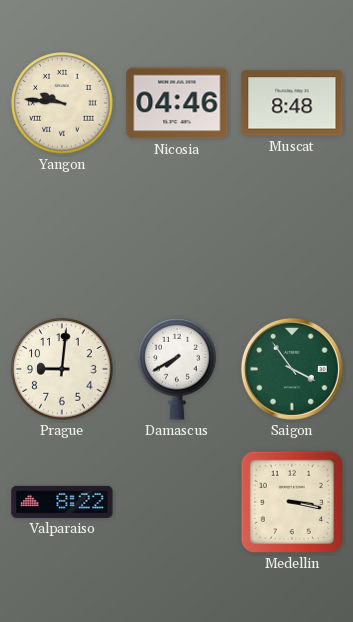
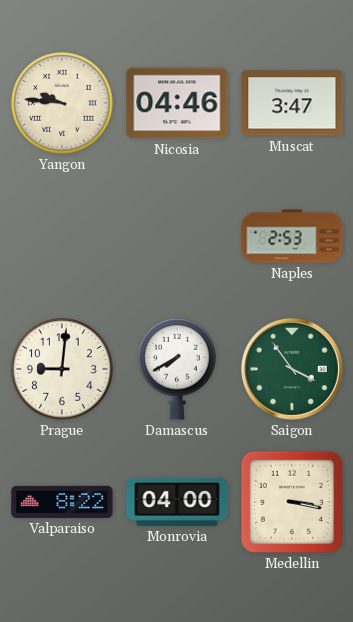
Muscat: 8:48 -> 3:47
Naples: none -> 2:53
Monrovia: none -> 04:00
